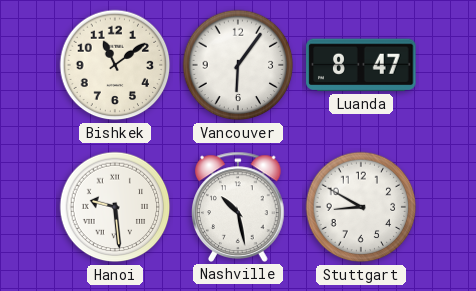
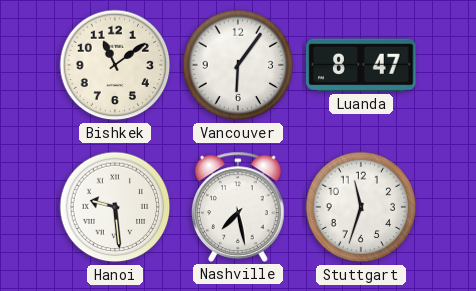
Nashville: 10:28 -> 7:28
Stuttgart: 8:50 -> 11:33
